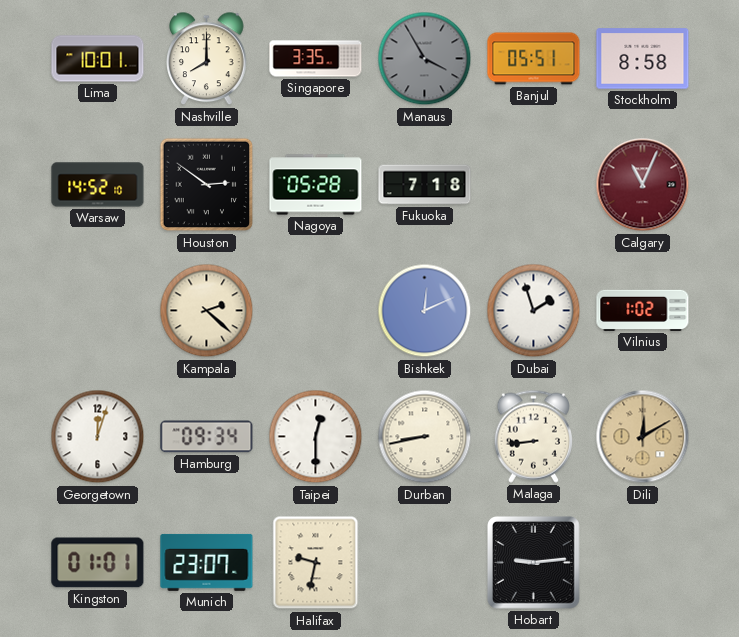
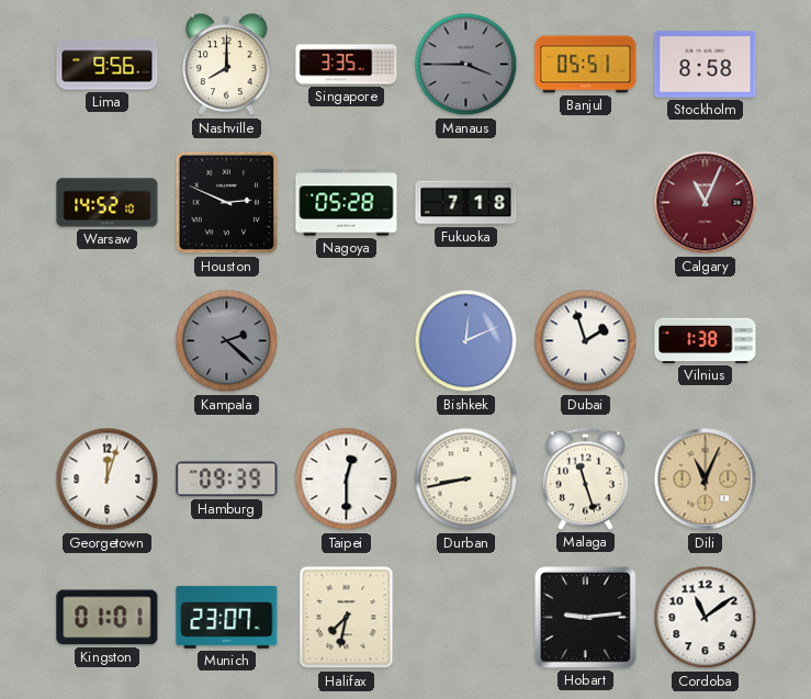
Lima: 10:01 -> 9:56
Manaus: 3:55 -> 3:45
Houston: 2:51 -> 2:49
Kampala dial: cream -> grey
Vilnius: 1:02 -> 1:38
Hamburg: 09:34 -> 09:39
Malaga: 8:44 -> 11:27
Dili: 12:10 -> 11:04
Halifax: 9:32 -> 7:32
Cordoba: none -> 11:09
